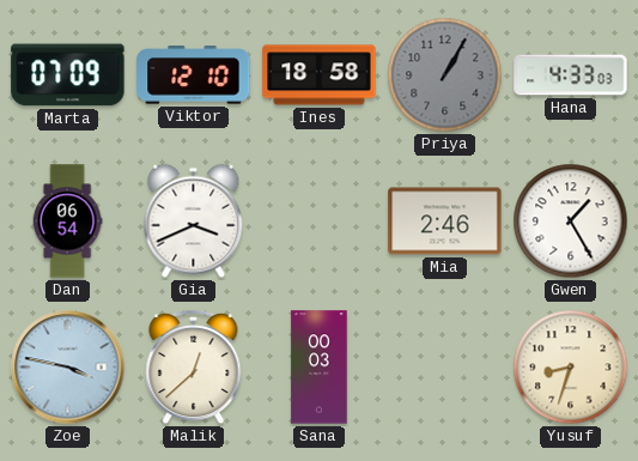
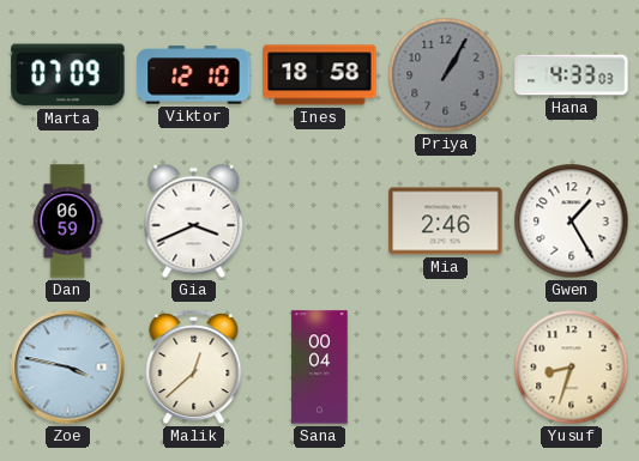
Dan: 06:54 -> 06:59
Sana: 00:03 -> 00:04
